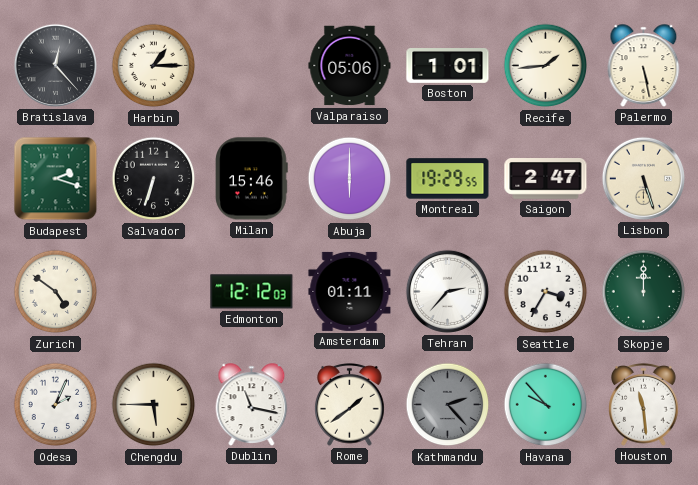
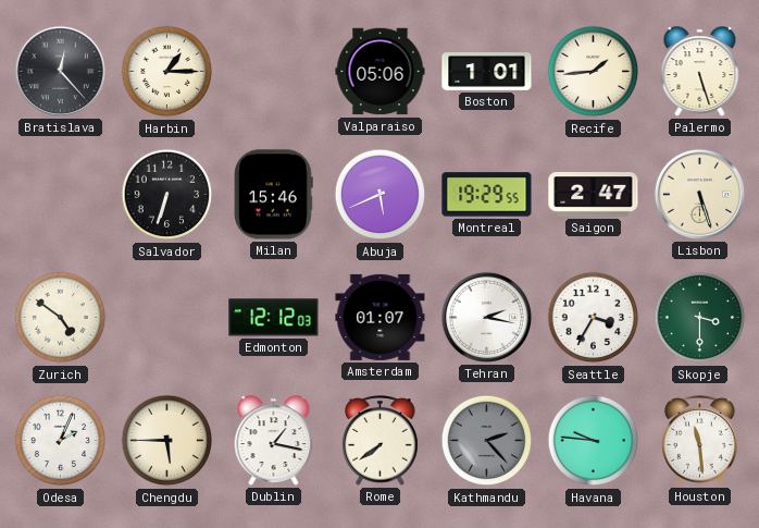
Palermo: 5:28 -> 5:27
Budapest: 2:18 -> none
Abuja: 6:00 -> 5:41
Amsterdam: 01:11 -> 01:07
Tehran: 2:37 -> 2:17
Skopje: 12:00 -> 3:30
Dublin: 11:17 -> 1:17
Rome: 1:39 -> 7:39
Havana: 9:53 -> 9:46
